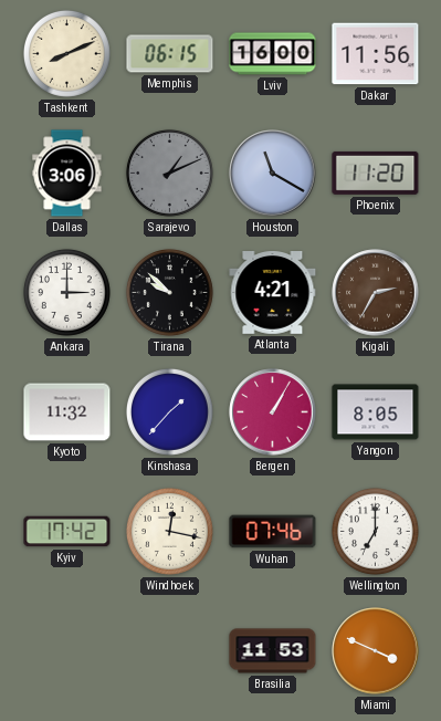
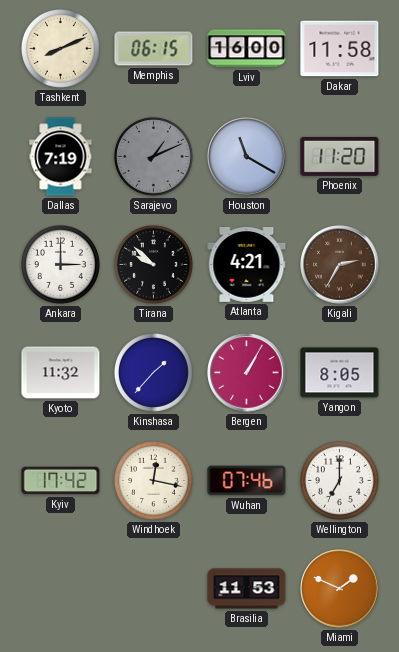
Dakar: 11:56 -> 11:58
Dallas: 3:06 -> 7:19
Miami: 3:49 -> 1:49
